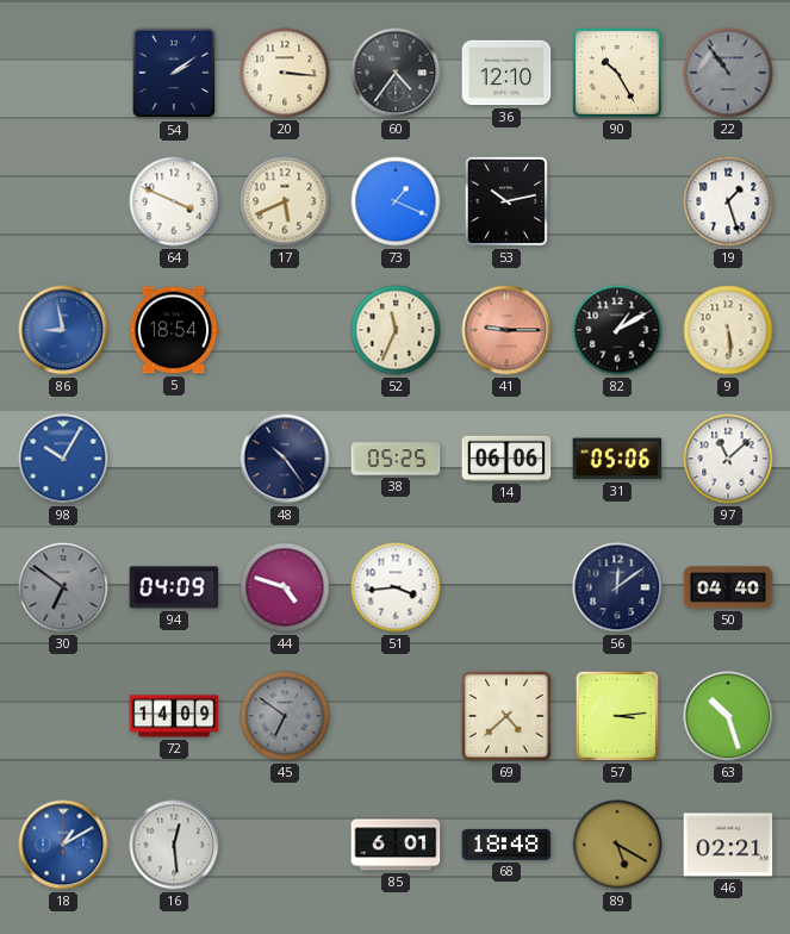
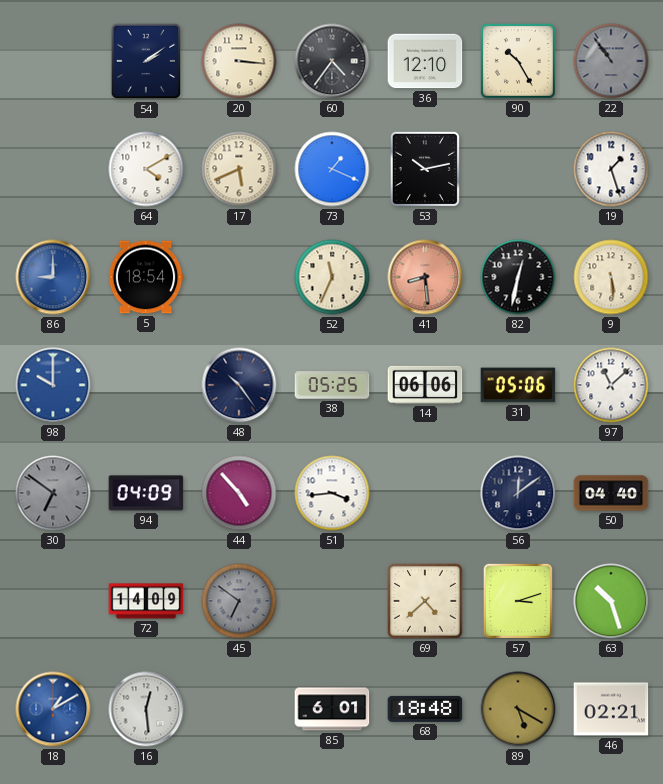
64: 3:49 -> 4:10
86: 8:58 -> 9:00
41: 9:15 -> 8:29
82: 1:10 -> 12:32
98: 10:05 -> 10:00
44: 4:48 -> 4:53
57: 3:14 -> 3:12
